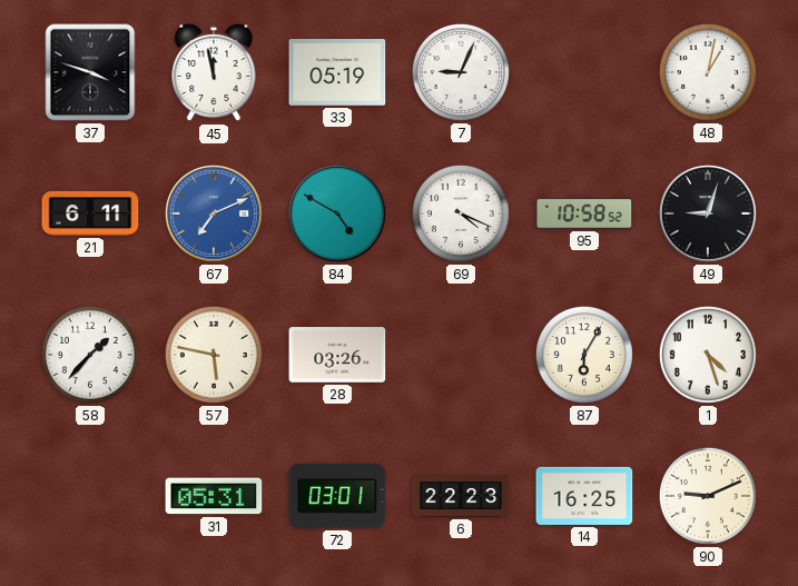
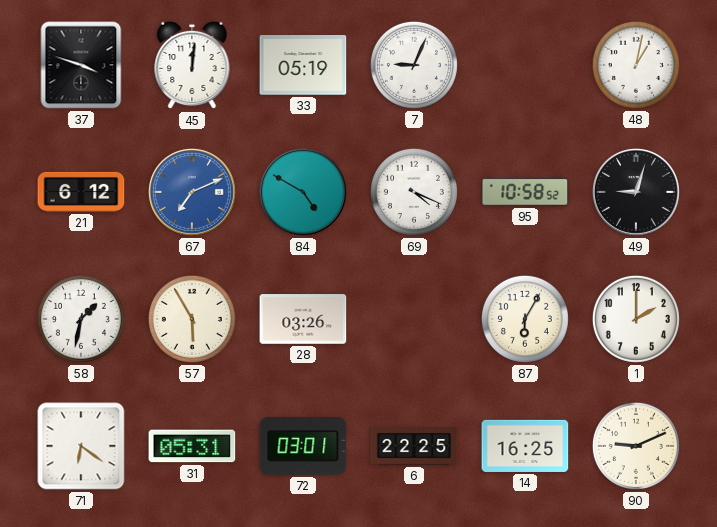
45: 11:58 -> 12:01
21: 6:11 -> 6:12
58: 1:37 -> 1:32
57: 5:47 -> 5:55
1: 4:27 -> 2:00
71: none -> 6:21
6: 22:23 -> 22:25
